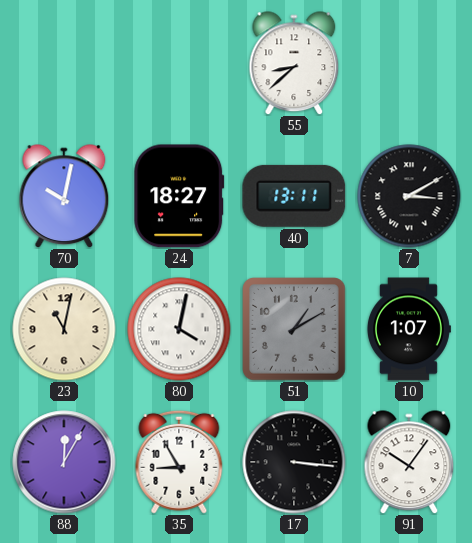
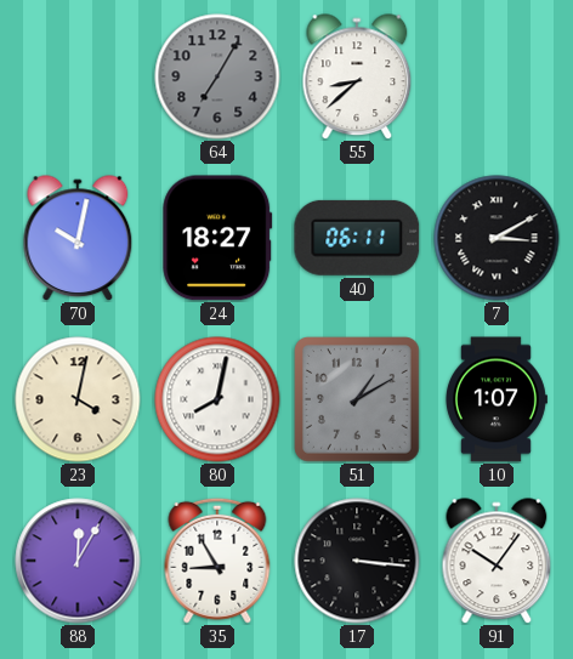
64: none -> 7:05
40: 13:11 -> 06:11
23: 11:02 -> 4:02
80: 4:02 -> 8:02
